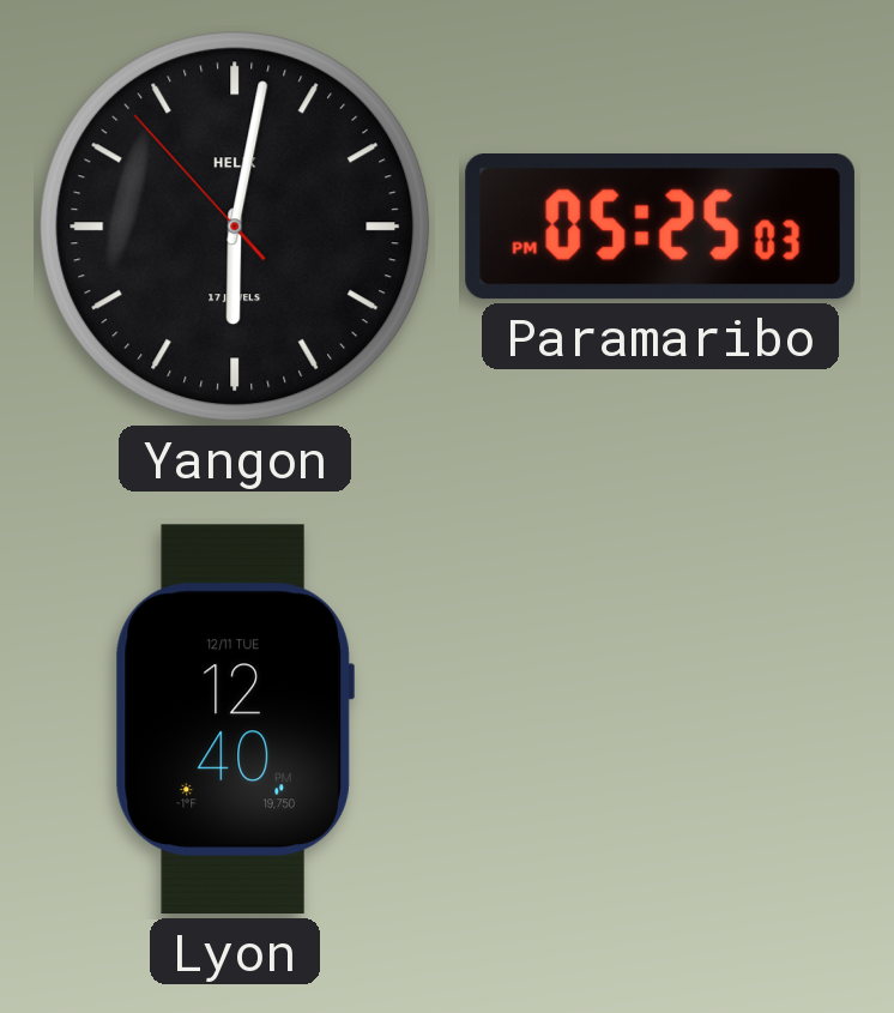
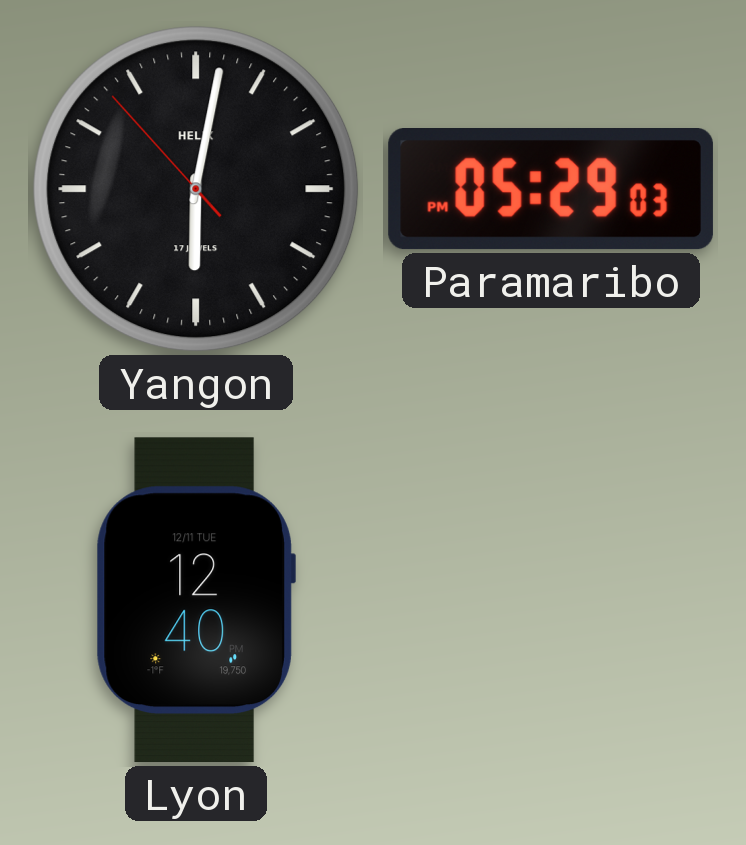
Paramaribo: 05:25 -> 05:29
